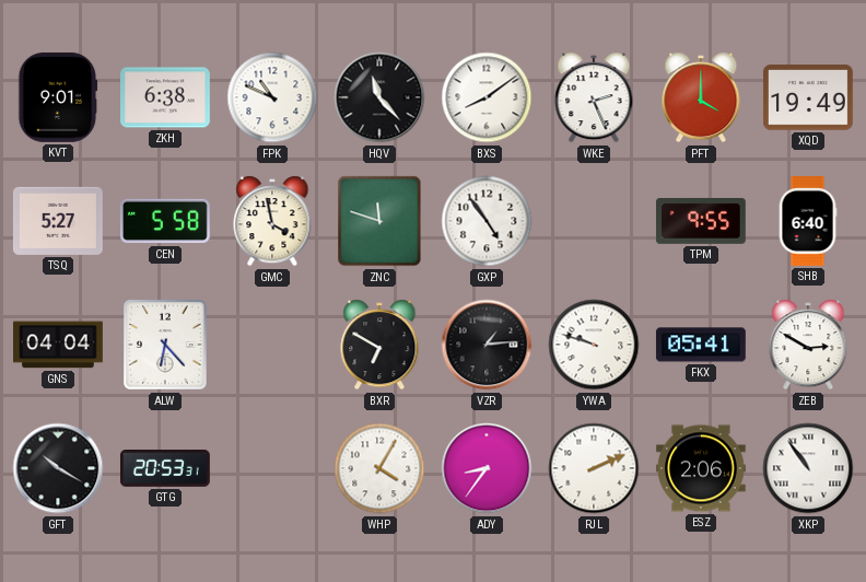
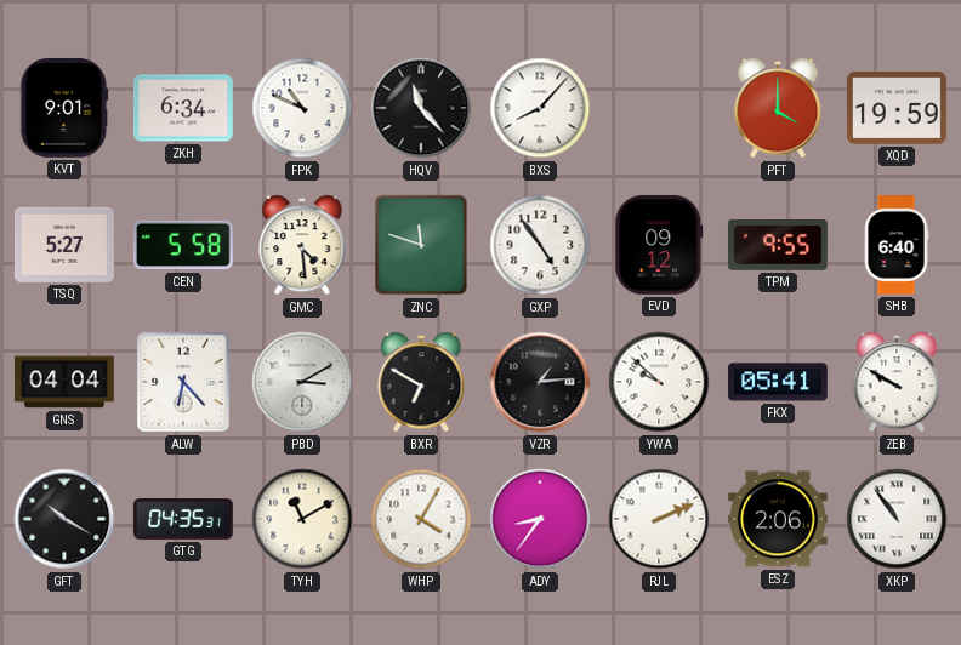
ZKH: 6:38 -> 6:34
BXS: 8:09 -> 8:07
WKE: 2:26 -> none
XQD: 19:49 -> 19:59
GMC: 3:58 -> 4:29
EVD: none -> 09:12
PBD: none -> 3:10
YWA: 9:48 -> 9:52
ZEB: 2:50 -> 9:50
GTG: 20:53 -> 04:35
TYH: none -> 11:10
